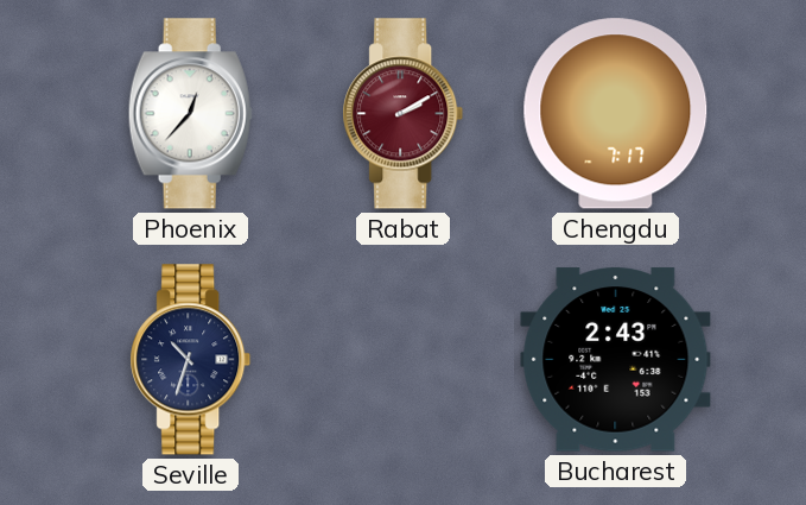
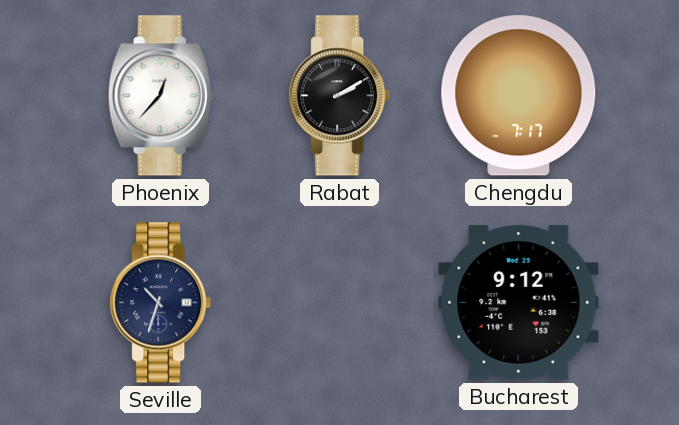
Rabat dial: burgundy -> black
Bucharest: 2:43 -> 9:12
